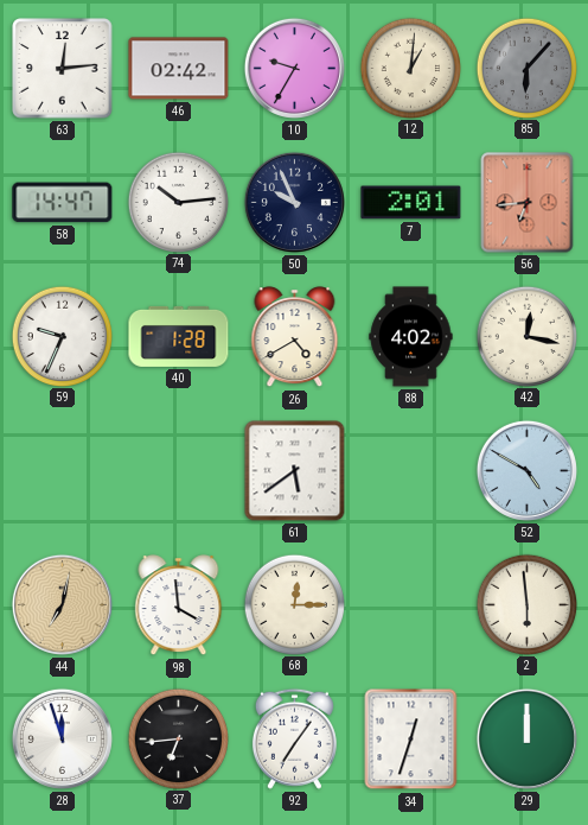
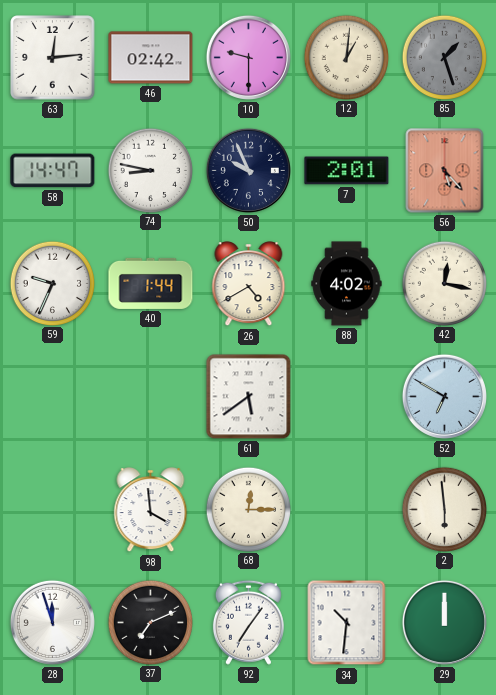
10: 9:35 -> 9:30
85: 6:07 -> 1:27
74: 10:14 -> 8:47
56: 6:44 -> 5:23
40: 1:28 -> 1:44
52: 4:50 -> 6:50
44: 7:02 -> none
37: 6:44 -> 7:11
34: 12:33 -> 10:31
